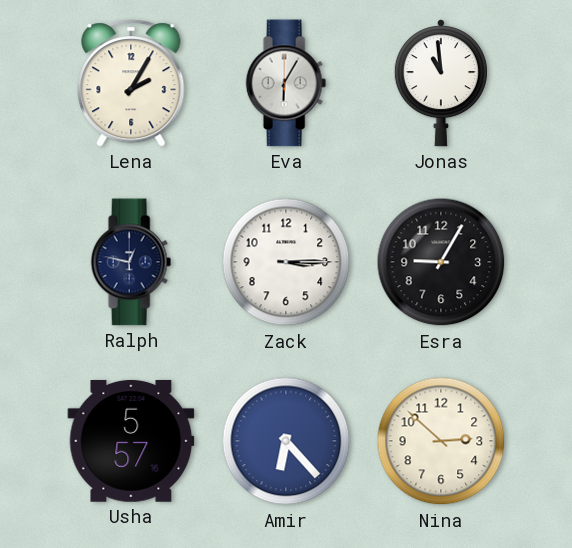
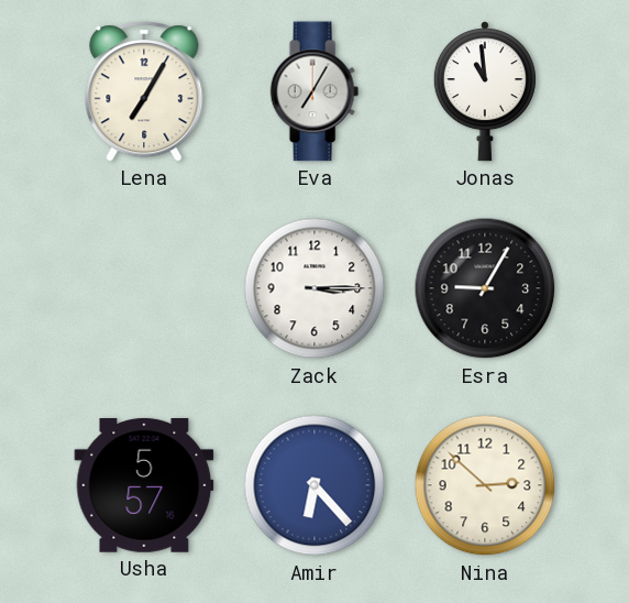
Lena: 2:05 -> 7:05
Eva: 6:05 -> 7:05
Ralph: 12:47 -> none
